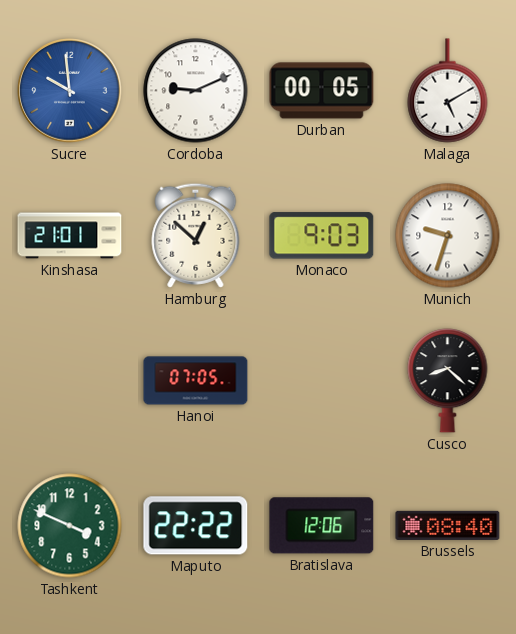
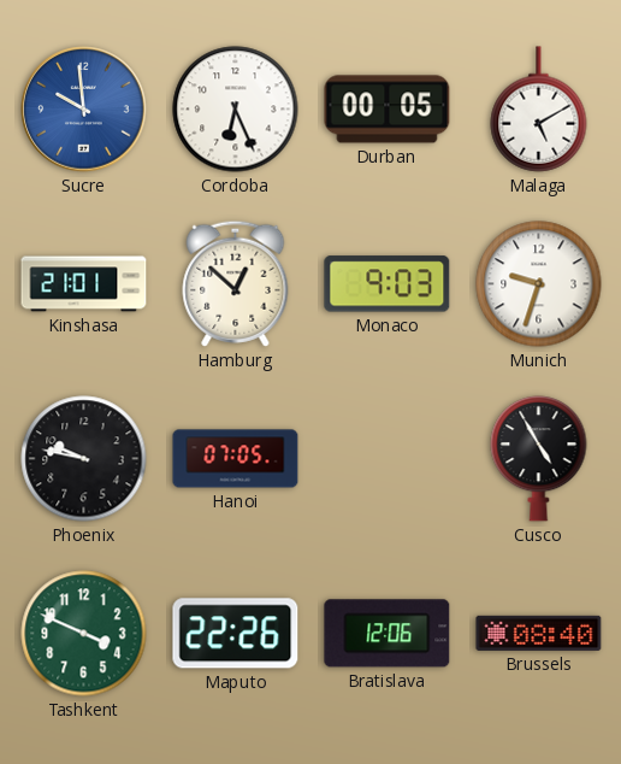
Cordoba: 9:11 -> 6:26
Phoenix: none -> 9:47
Cusco: 8:22 -> 4:55
Maputo: 22:22 -> 22:26
